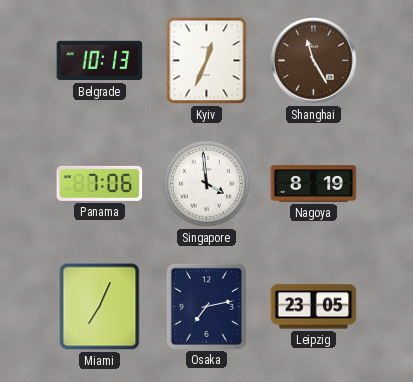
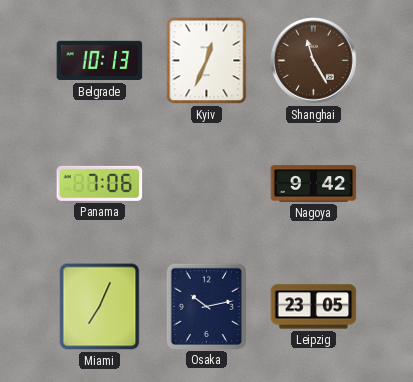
Singapore: 3:59 -> none
Nagoya: 8:19 -> 9:42
Osaka: 7:13 -> 10:13
